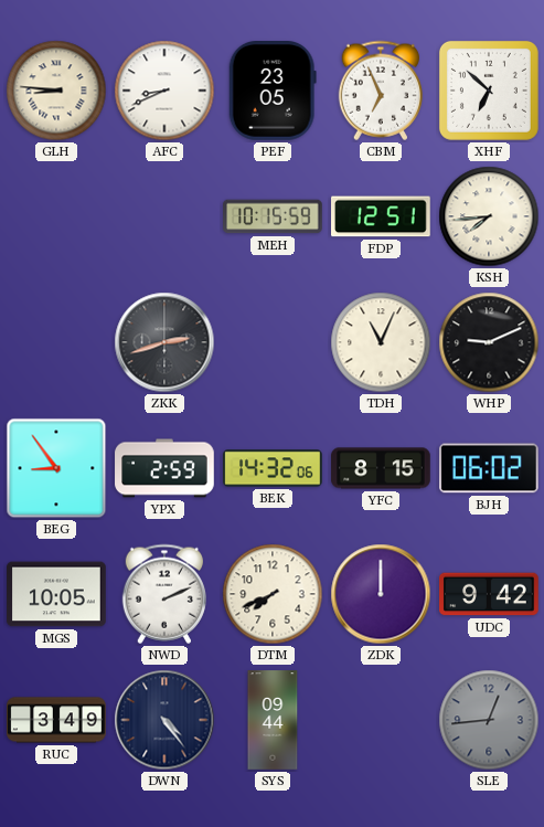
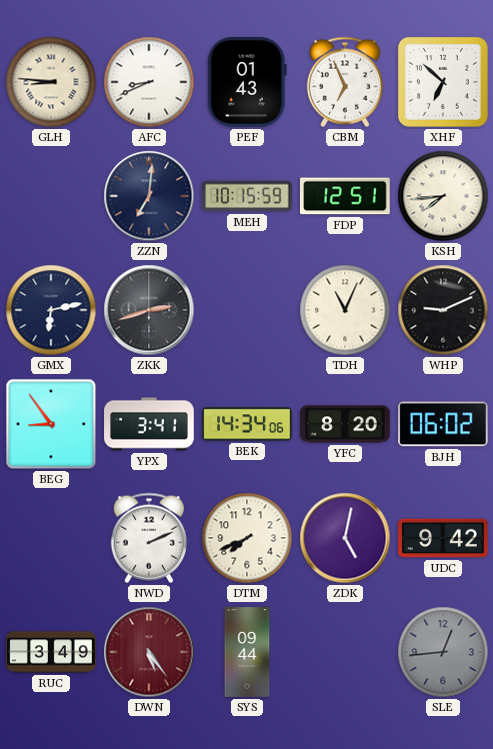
PEF: 23:05 -> 01:43
ZZN: none -> 7:01
GMX: none -> 6:13
YPX: 2:59 -> 3:41
BEK: 14:32 -> 14:34
YFC: 8:15 -> 8:20
MGS: 10:05 -> none
ZDK: 12:00 -> 5:02
DWN: 4:24 -> 5:24
DWN dial: navy -> burgundy
